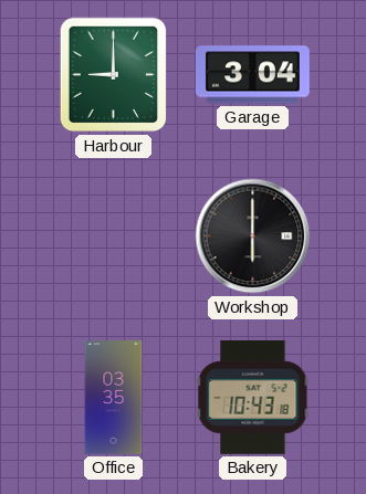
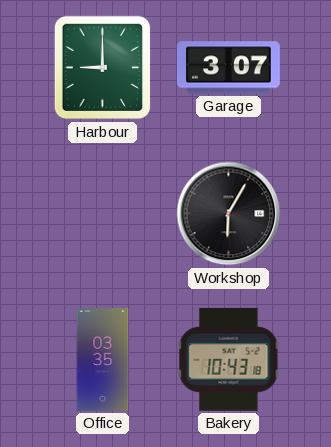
Garage: 3:04 -> 3:07
Workshop: 6:00 -> 6:05
